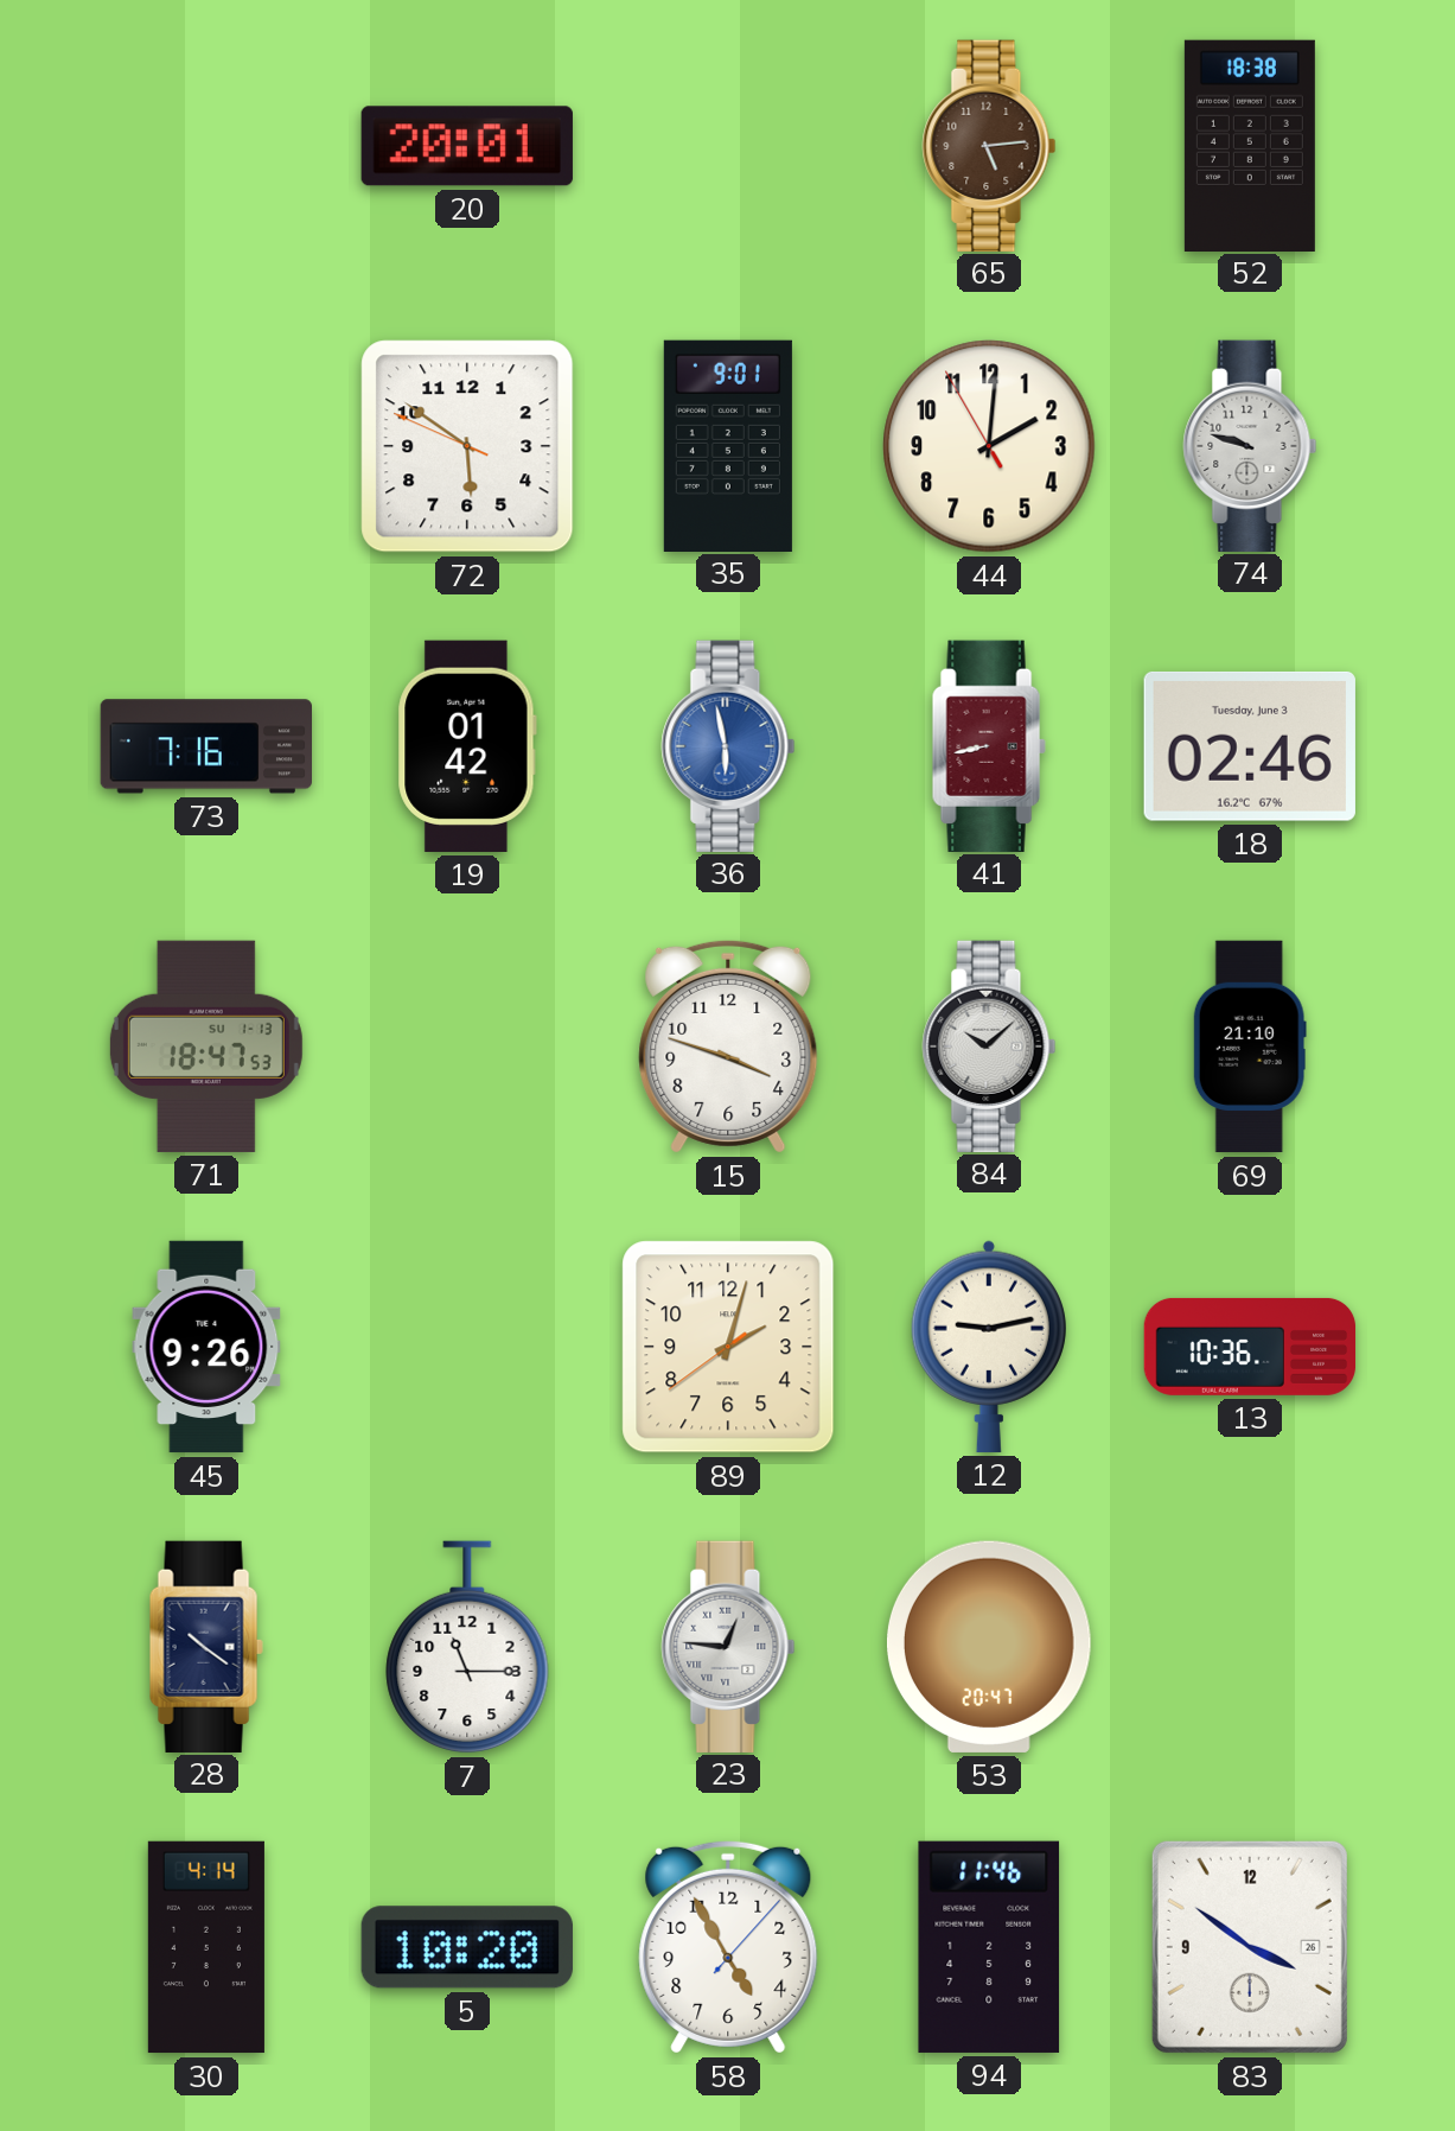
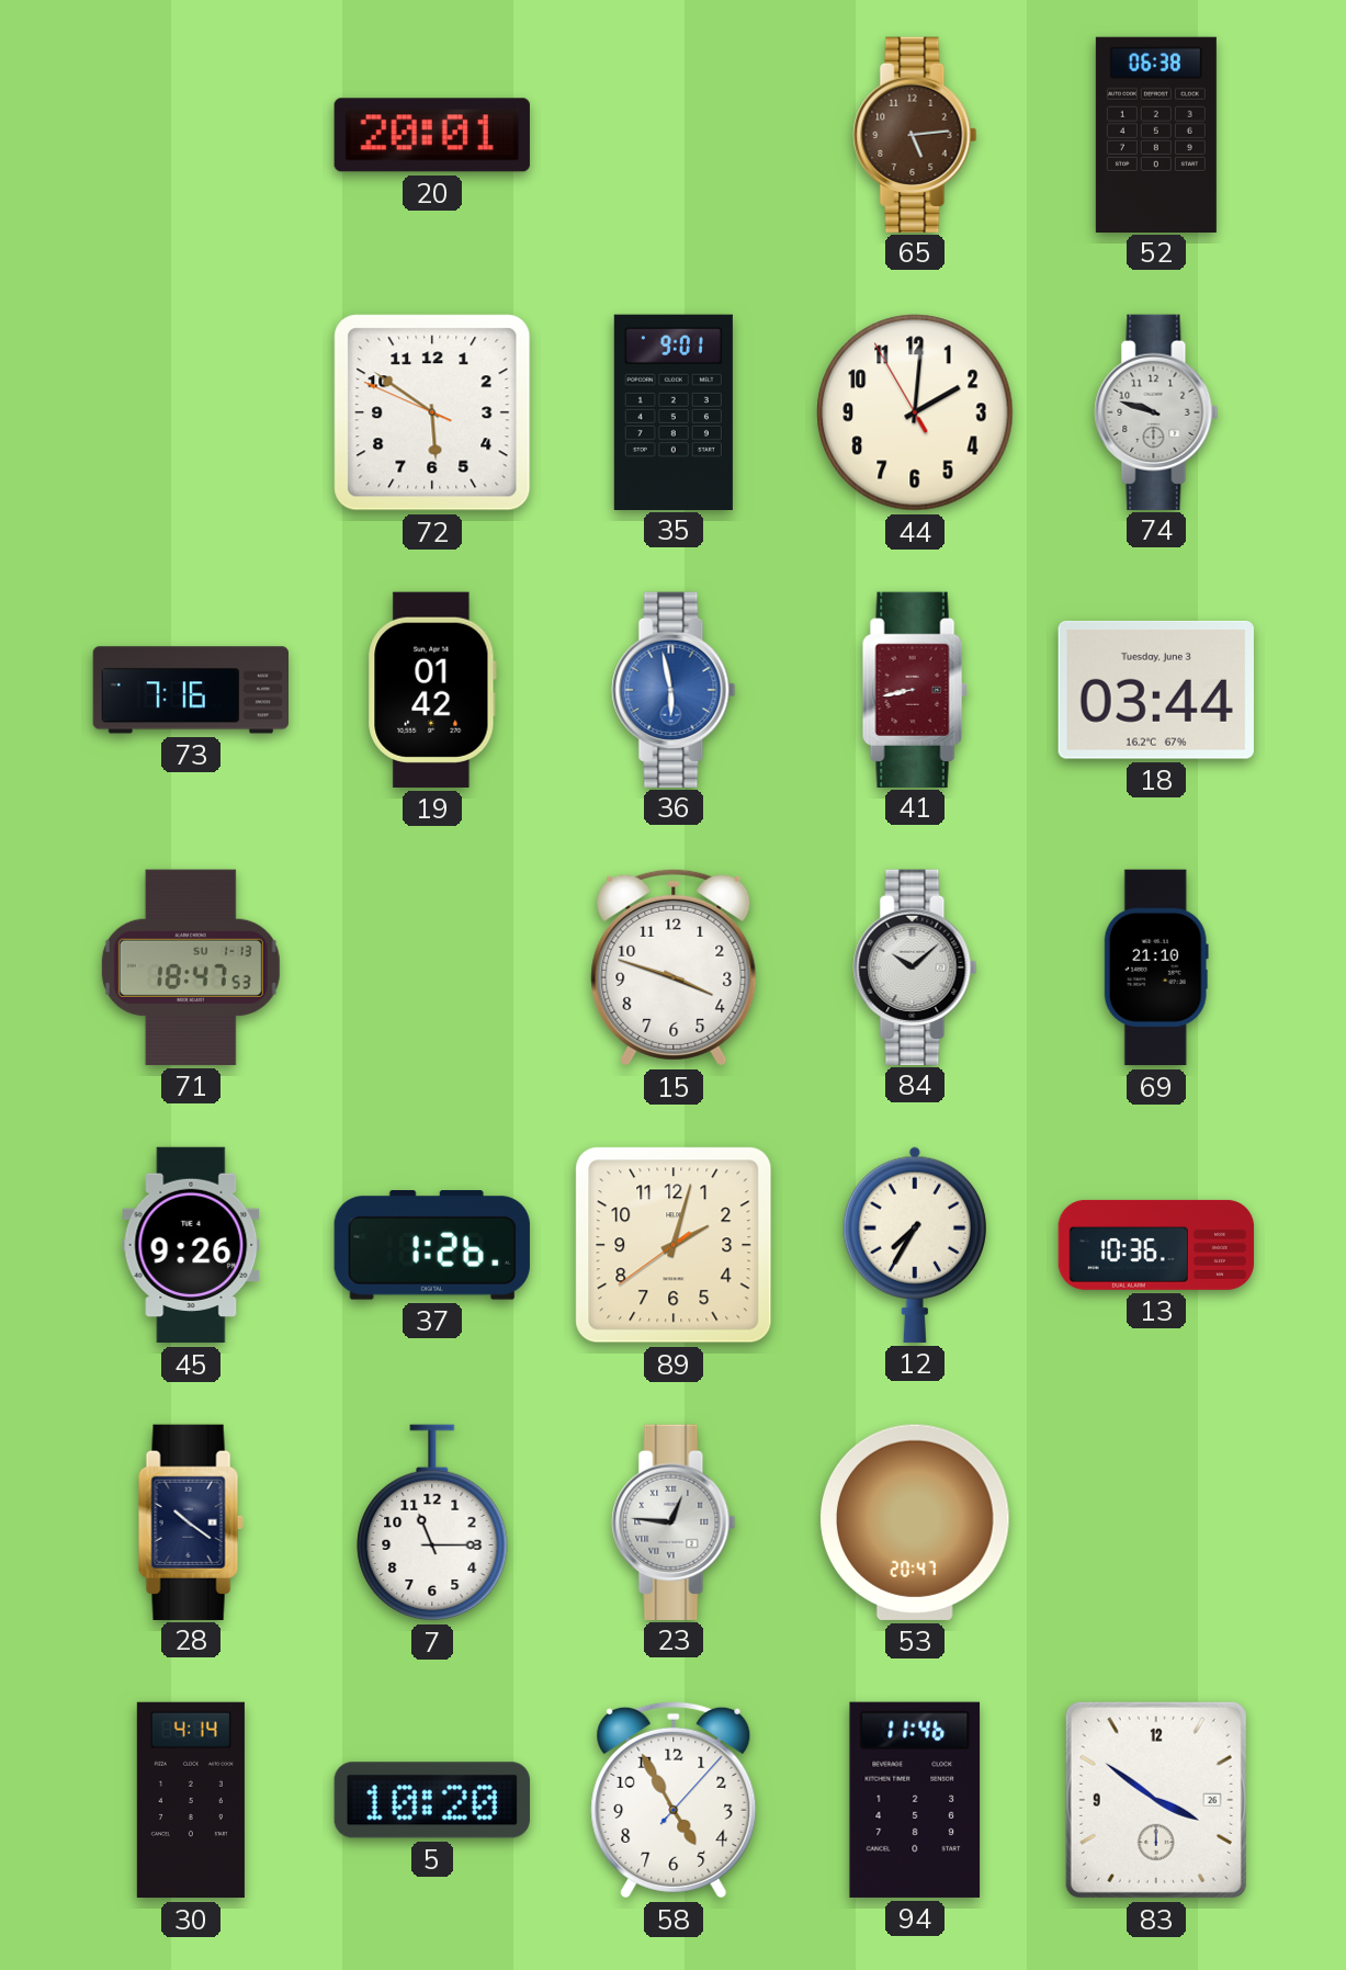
52: 18:38 -> 06:38
18: 02:46 -> 03:44
37: none -> 1:26
12: 9:13 -> 7:35
